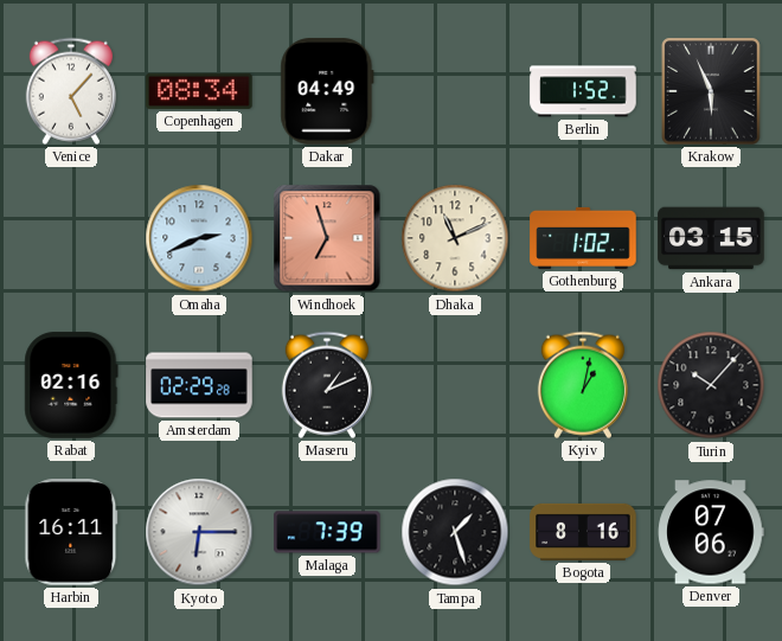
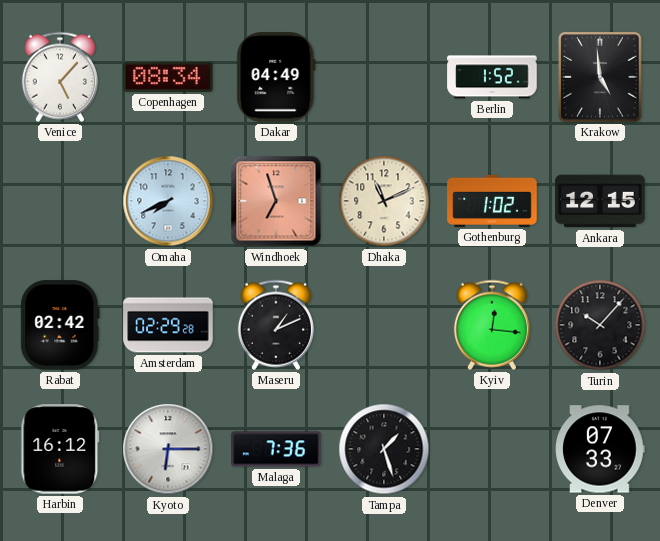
Krakow: 5:56 -> 4:59
Omaha: 2:41 -> 7:41
Ankara: 03:15 -> 12:15
Rabat: 02:16 -> 02:42
Kyiv: 1:02 -> 12:16
Harbin: 16:11 -> 16:12
Malaga: 7:39 -> 7:36
Bogota: 8:16 -> none
Denver: 07:06 -> 07:33
